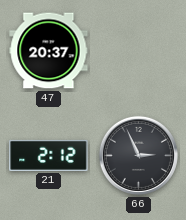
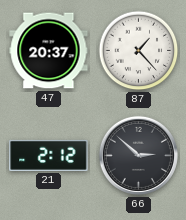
87: none -> 1:23
66: 2:56 -> 2:52
